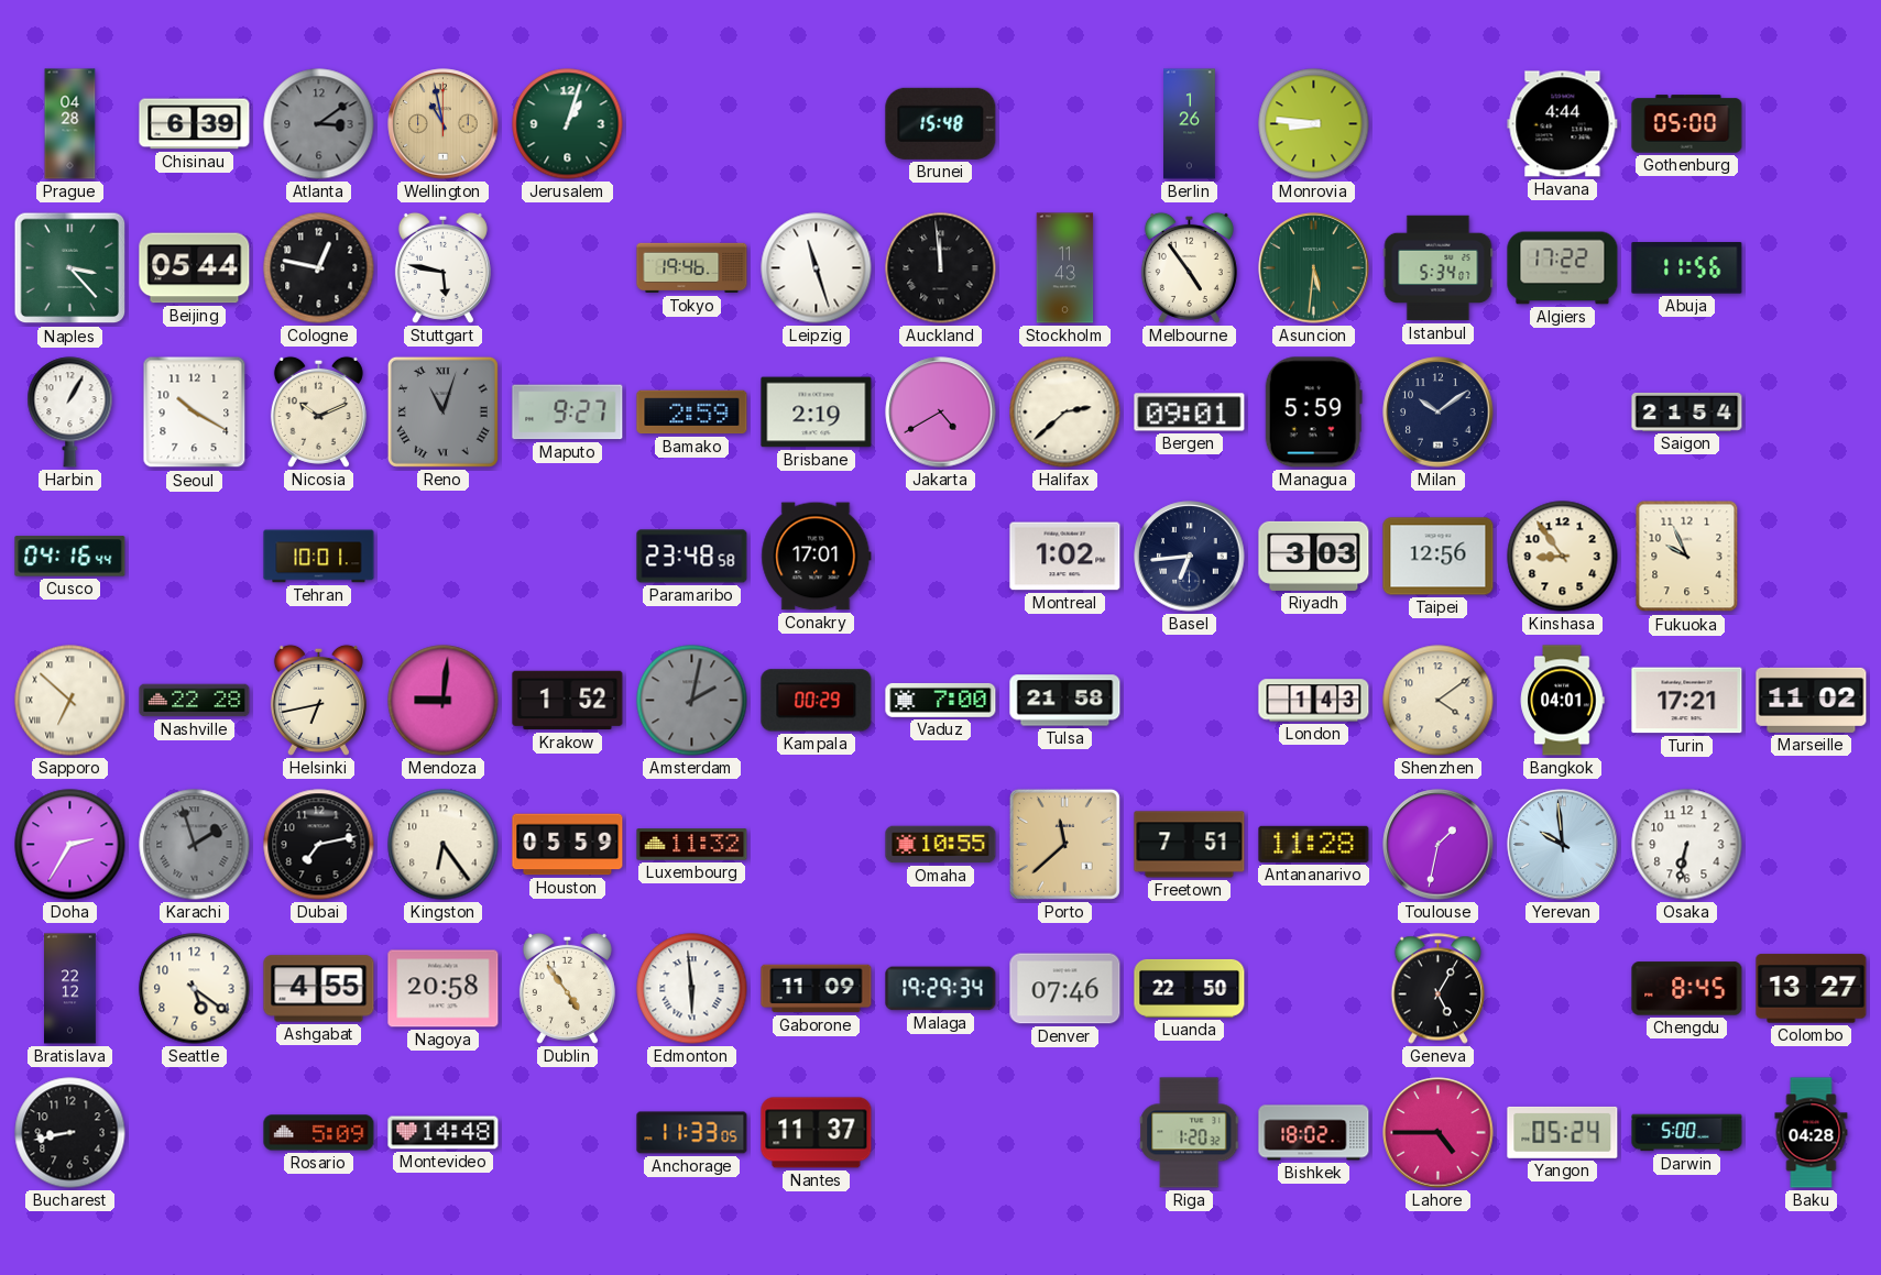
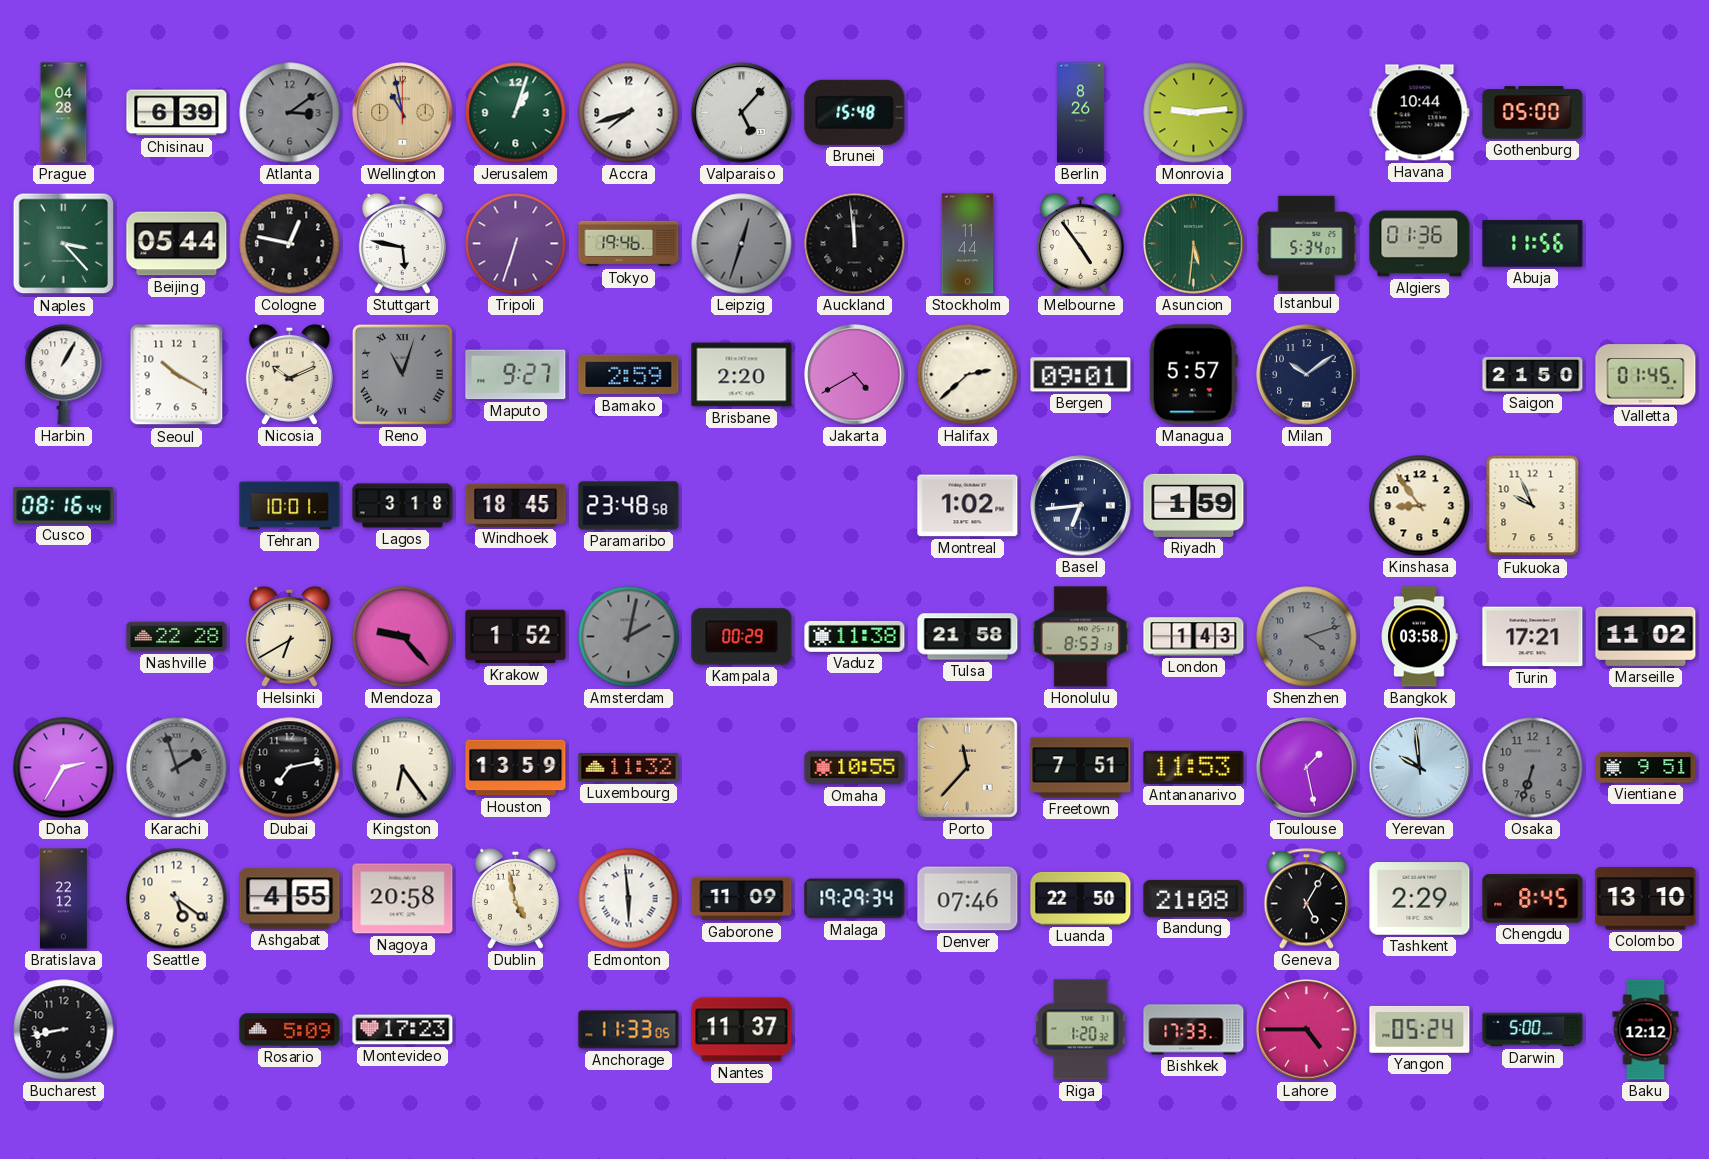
Accra: none -> 7:42
Valparaiso: none -> 5:07
Berlin: 1:26 -> 8:26
Monrovia: 8:46 -> 9:14
Havana: 4:44 -> 10:44
Tripoli: none -> 6:33
Leipzig: 11:27 -> 12:33
Leipzig dial: white -> grey
Stockholm: 11:43 -> 11:44
Algiers: 17:22 -> 01:36
Brisbane: 2:19 -> 2:20
Managua: 5:59 -> 5:57
Saigon: 21:54 -> 21:50
Valletta: none -> 01:45
Cusco: 04:16 -> 08:16
Lagos: none -> 3:18
Windhoek: none -> 18:45
Conakry: 17:01 -> none
Riyadh: 3:03 -> 1:59
Taipei: 12:56 -> none
Sapporo: 6:52 -> none
Helsinki: 6:43 -> 6:40
Mendoza: 9:01 -> 9:23
Vaduz: 7:00 -> 11:38
Honolulu: none -> 8:53
Shenzhen: 4:09 -> 4:12
Shenzhen dial: cream -> grey
Bangkok: 04:01 -> 03:58
Houston: 05:59 -> 13:59
Porto: 11:38 -> 11:37
Antananarivo: 11:28 -> 11:53
Toulouse: 1:32 -> 1:28
Osaka: 6:32 -> 6:33
Osaka dial: white -> grey
Vientiane: none -> 9:51
Dublin: 4:54 -> 4:58
Bandung: none -> 21:08
Tashkent: none -> 2:29
Colombo: 13:27 -> 13:10
Montevideo: 14:48 -> 17:23
Bishkek: 18:02 -> 17:33
Baku: 04:28 -> 12:12
